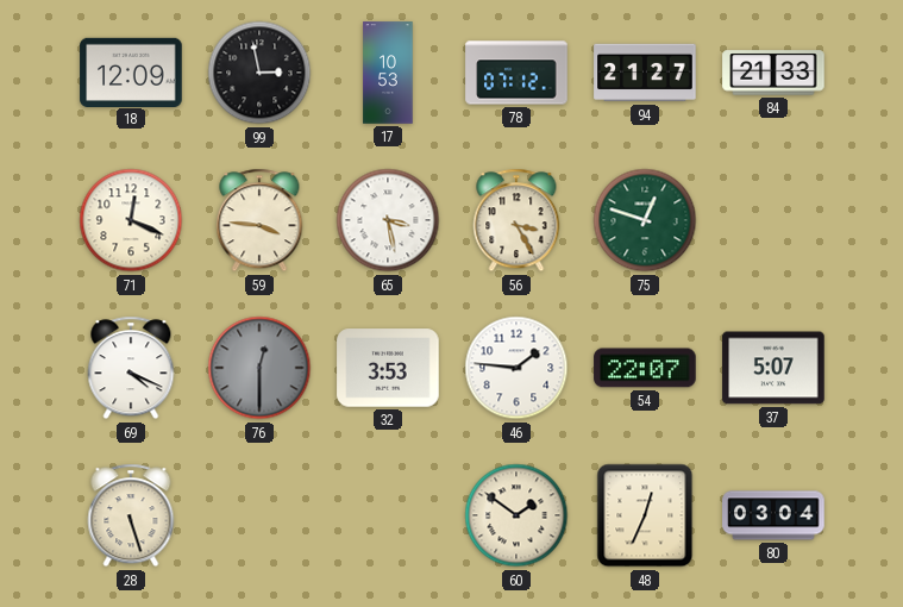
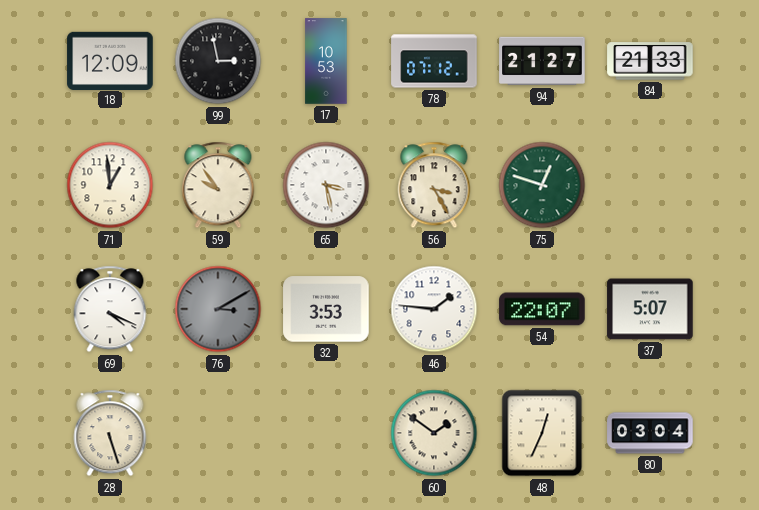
71: 12:19 -> 12:59
59: 3:46 -> 9:54
76: 12:30 -> 3:10
